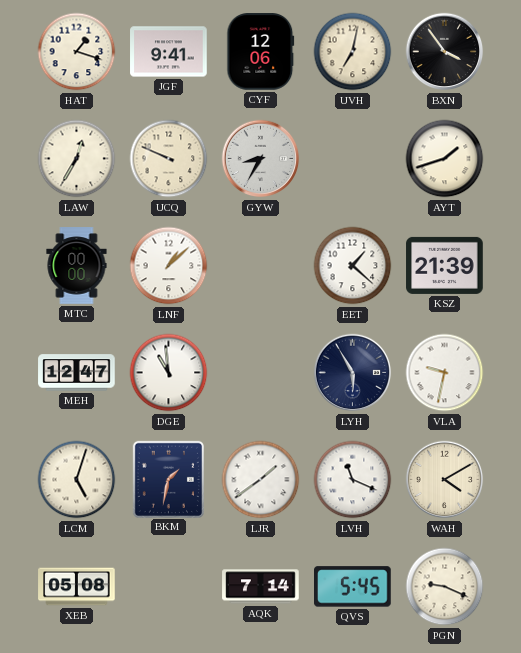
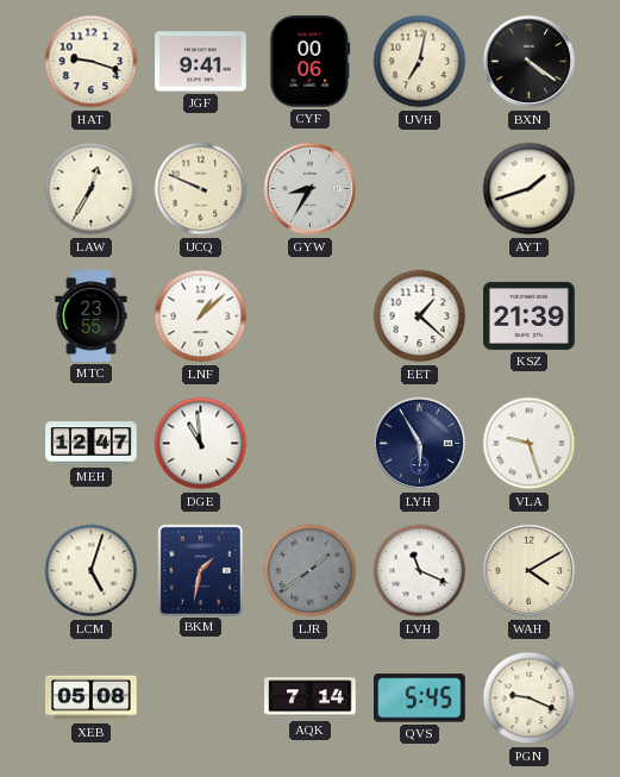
HAT: 1:18 -> 9:18
CYF: 12:06 -> 00:06
BXN: 3:54 -> 4:21
MTC: 00:00 -> 23:55
VLA: 9:32 -> 9:27
LJR dial: white -> grey
